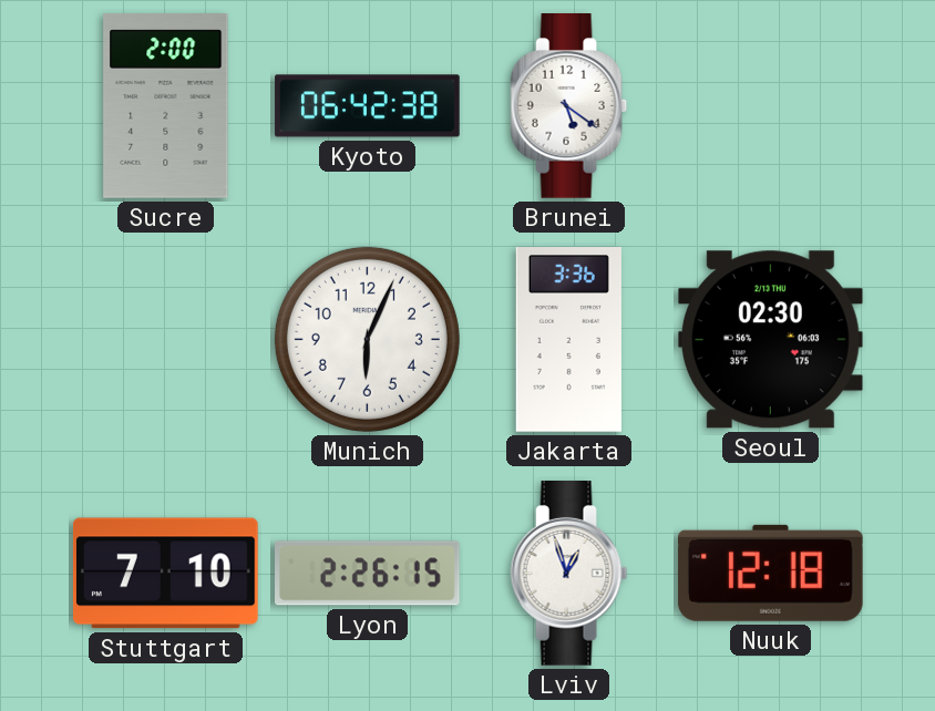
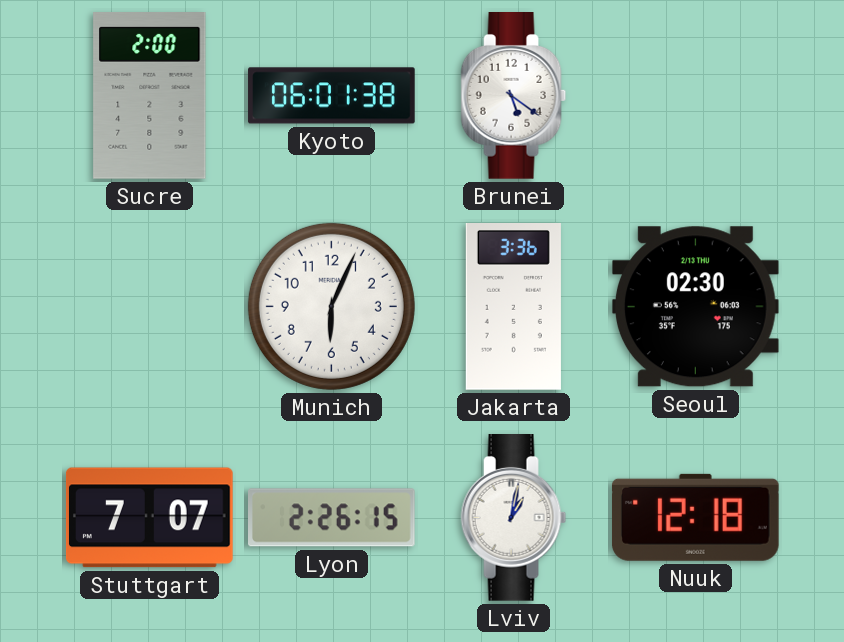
Kyoto: 06:42 -> 06:01
Stuttgart: 7:10 -> 7:07
Lviv: 12:57 -> 1:02
